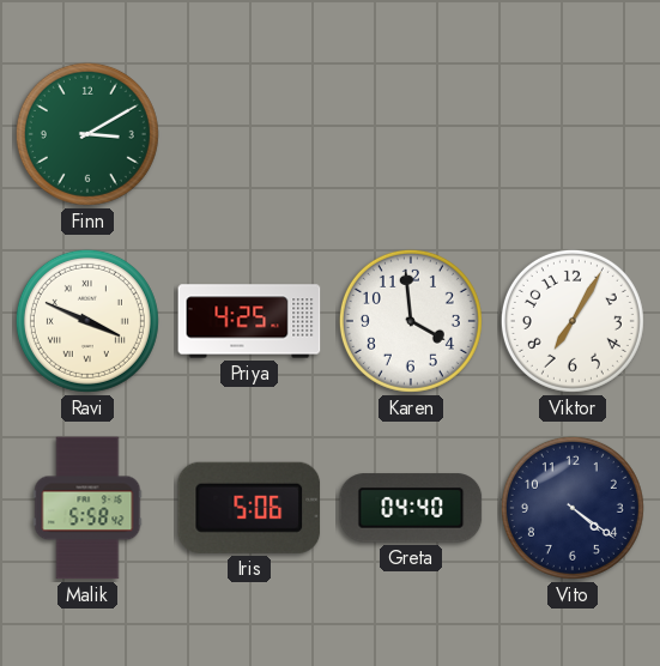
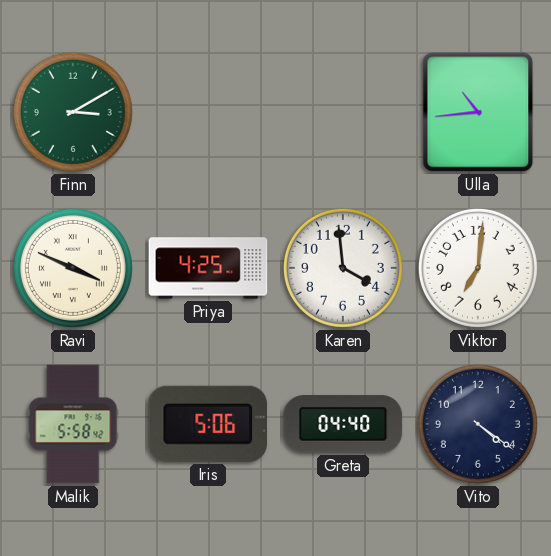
Ulla: none -> 10:44
Viktor: 7:05 -> 7:01
